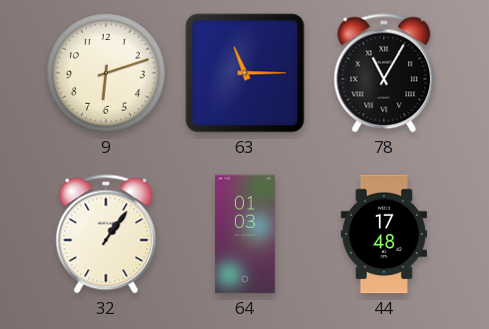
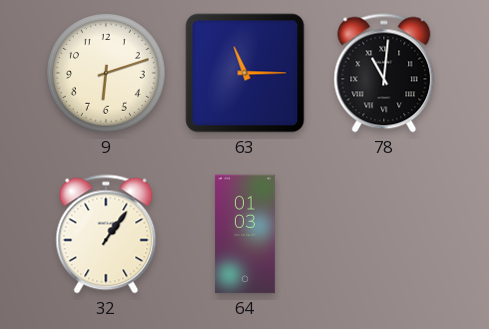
78: 11:05 -> 11:01
44: 17:48 -> none
